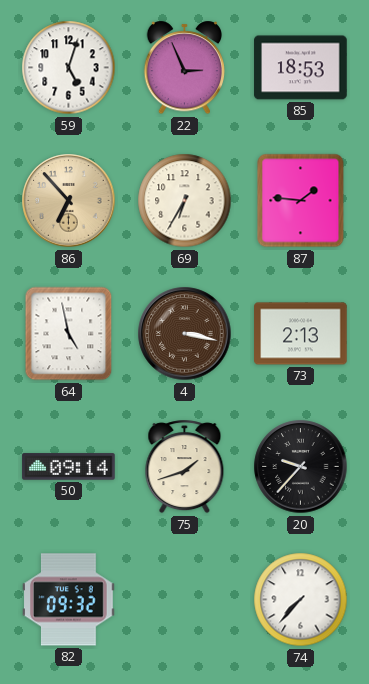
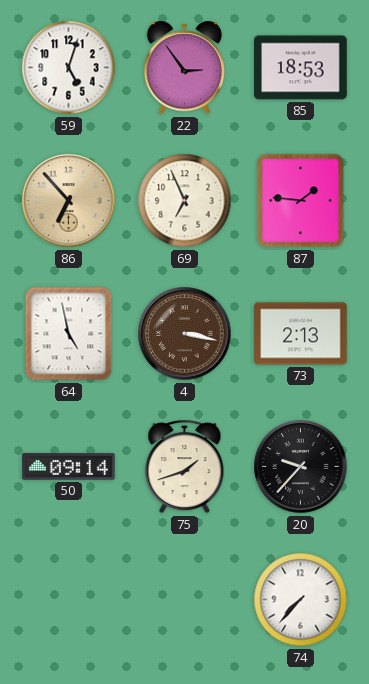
22: 2:56 -> 2:54
69: 6:35 -> 6:56
82: 09:32 -> none
